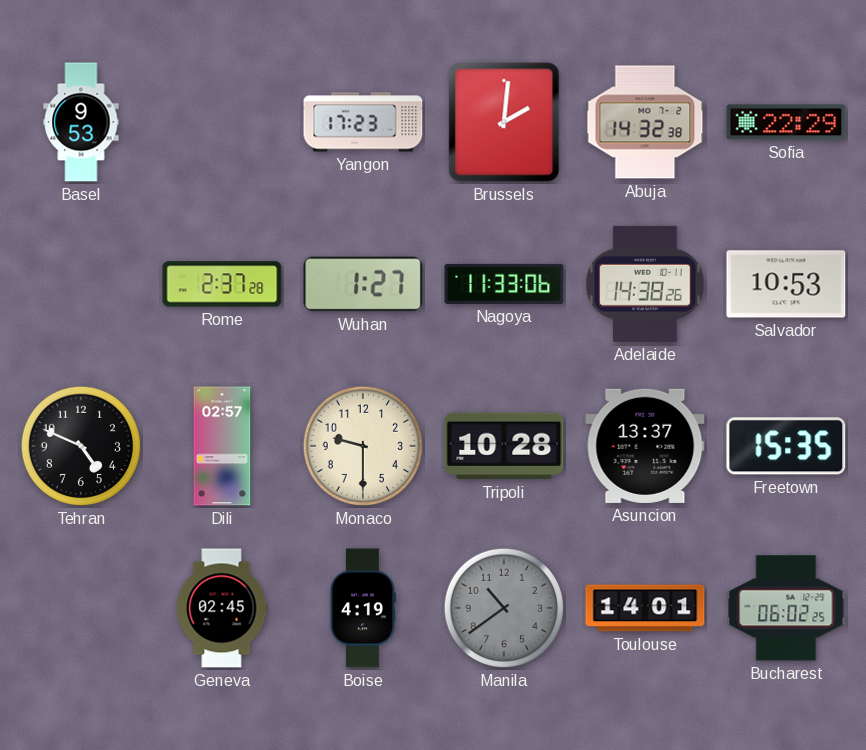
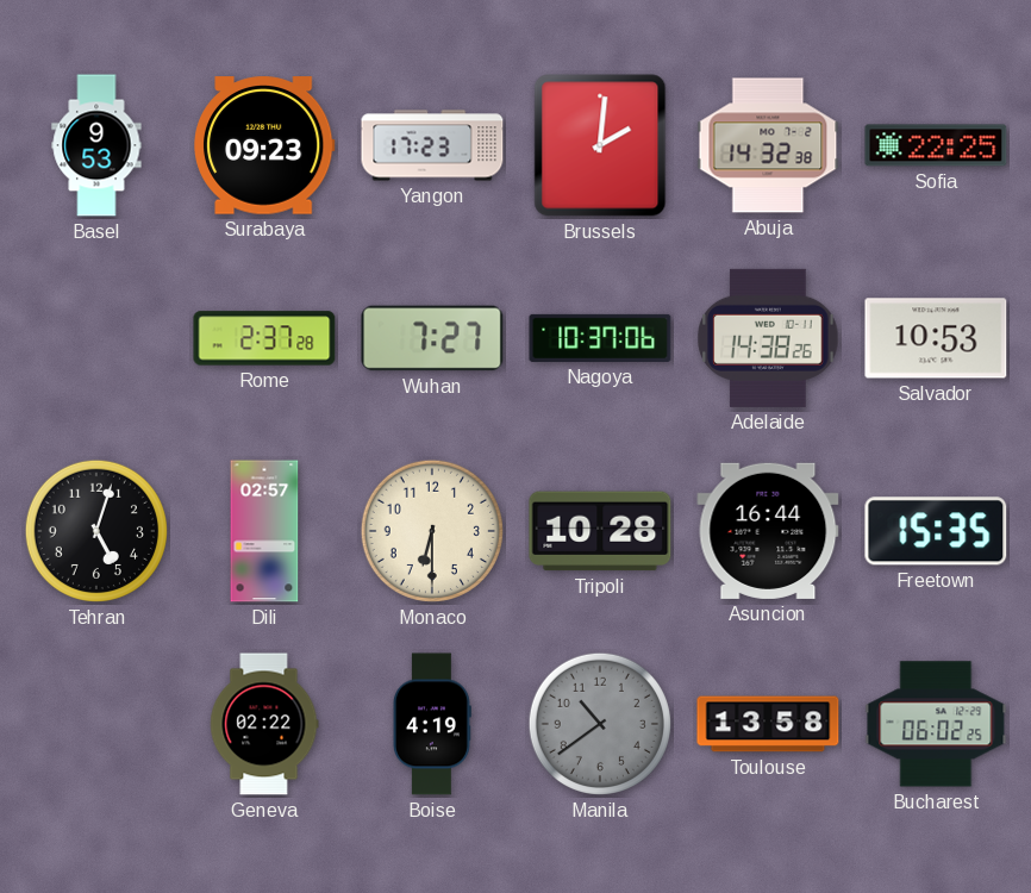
Surabaya: none -> 09:23
Sofia: 22:29 -> 22:25
Wuhan: 1:27 -> 7:27
Nagoya: 11:33 -> 10:37
Tehran: 4:49 -> 5:03
Monaco: 9:30 -> 6:30
Asuncion: 13:37 -> 16:44
Geneva: 02:45 -> 02:22
Toulouse: 14:01 -> 13:58
